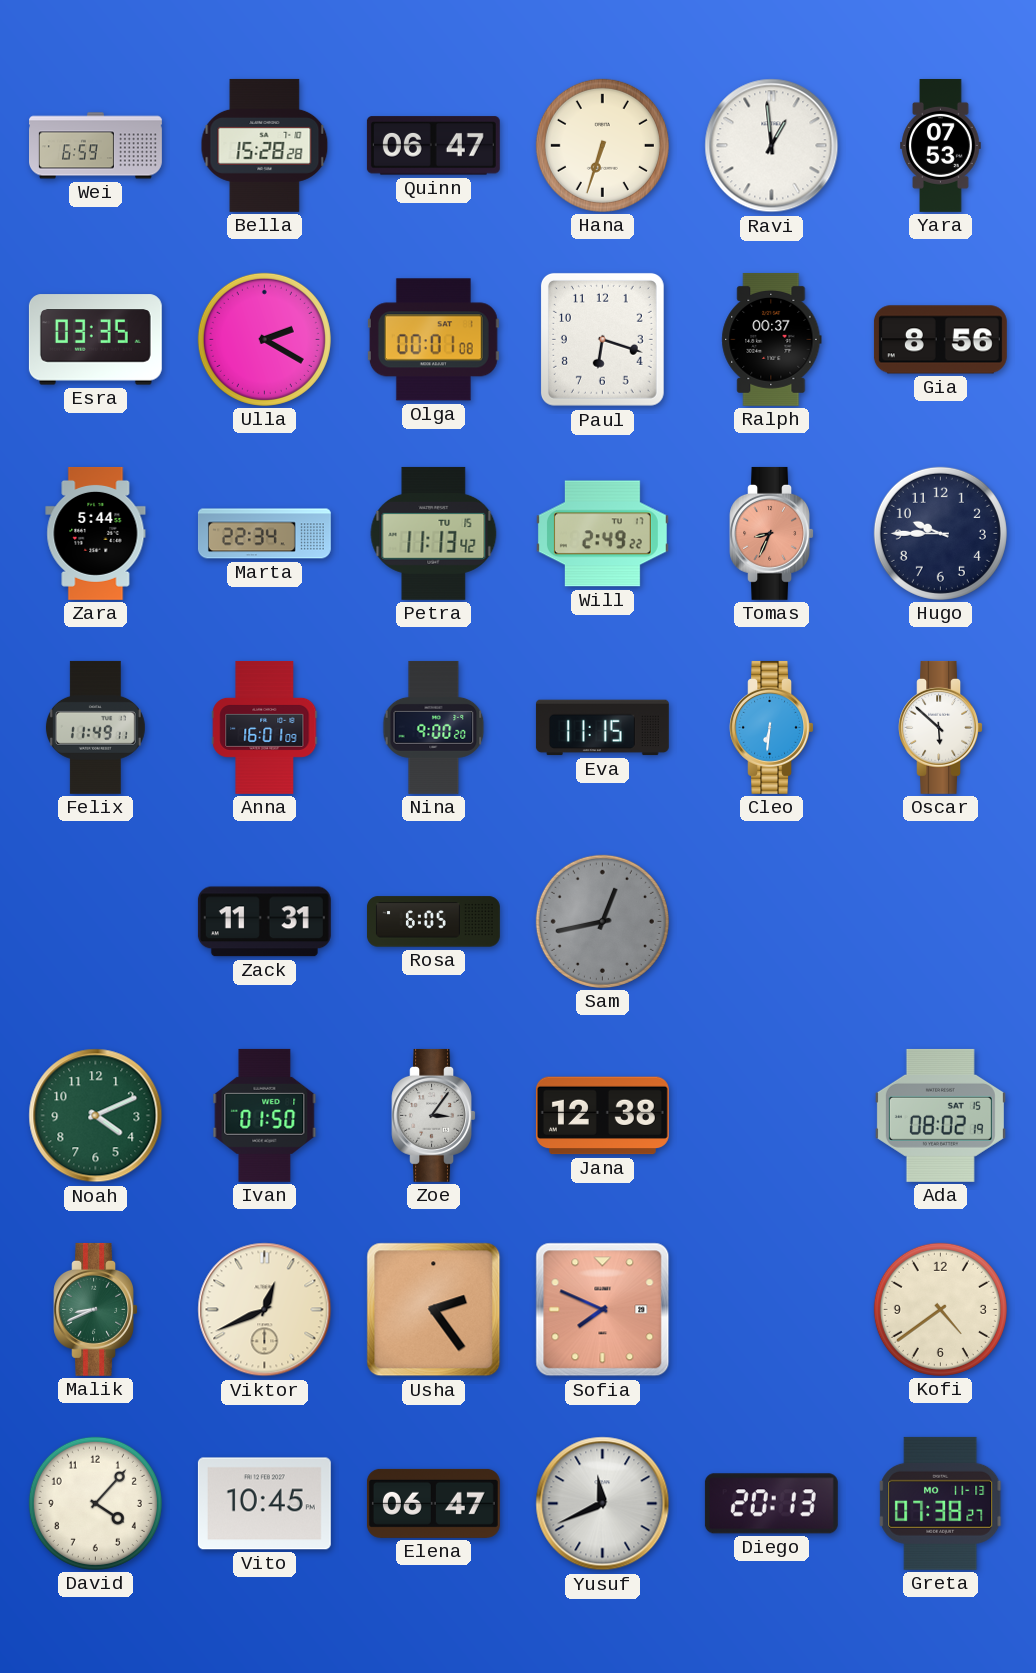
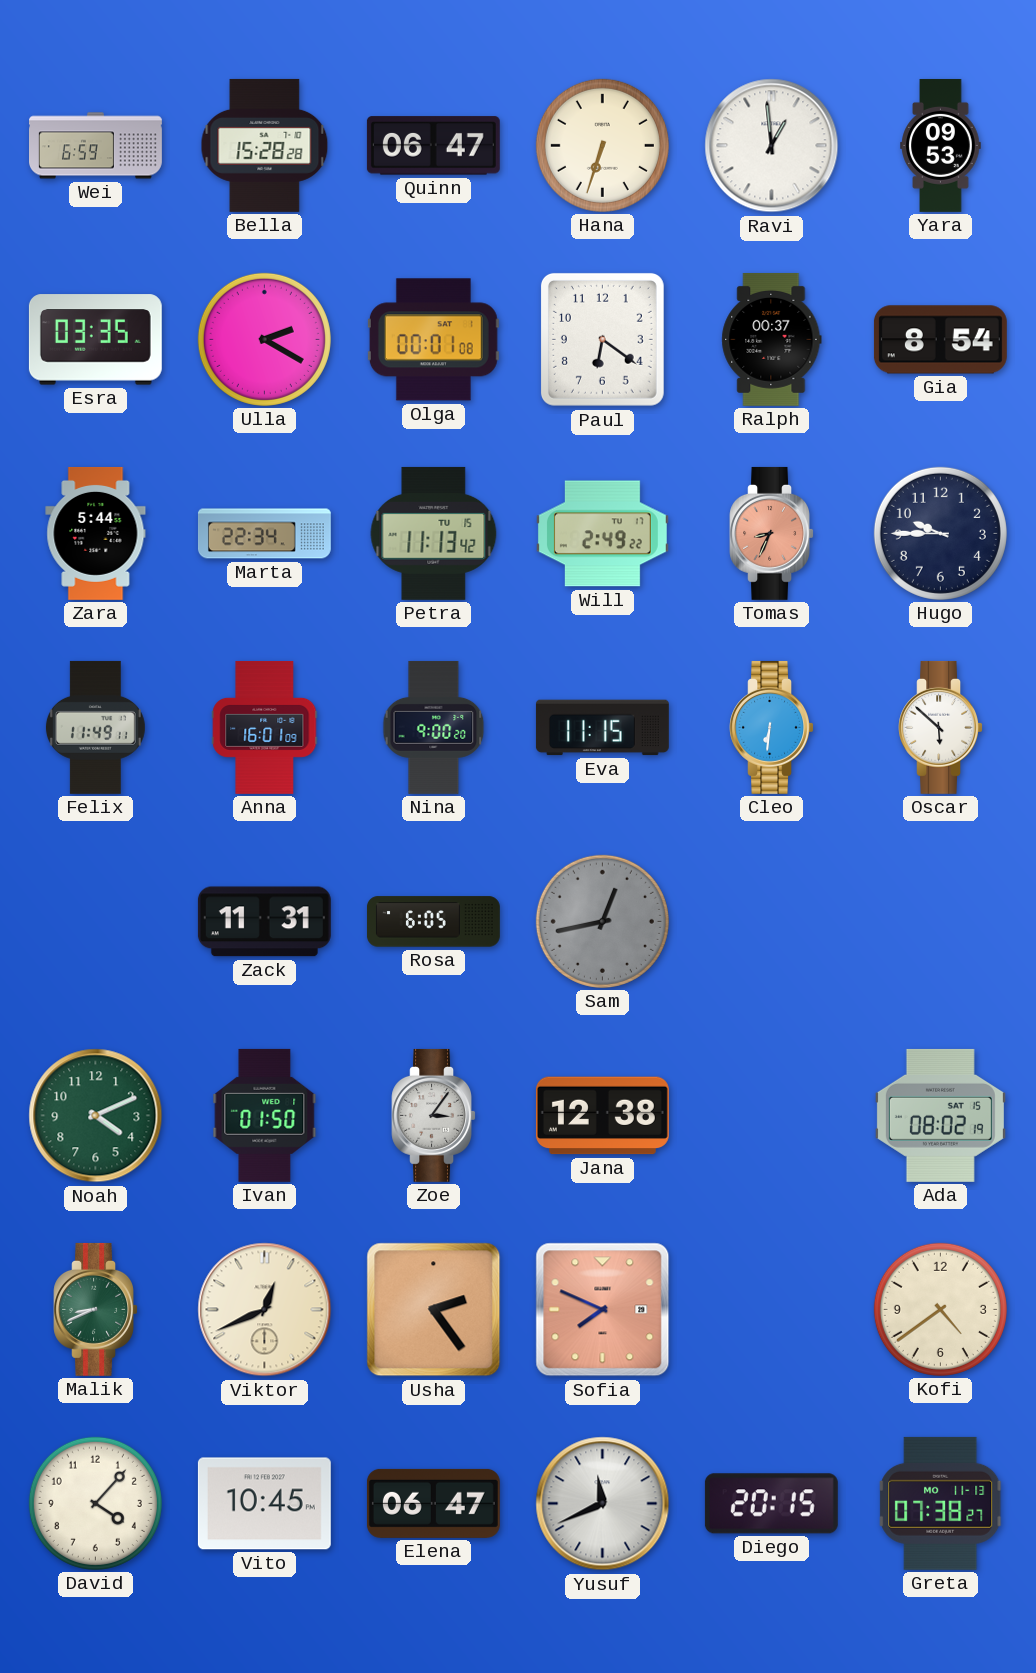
Yara: 07:53 -> 09:53
Paul: 6:18 -> 6:21
Gia: 8:56 -> 8:54
Diego: 20:13 -> 20:15
